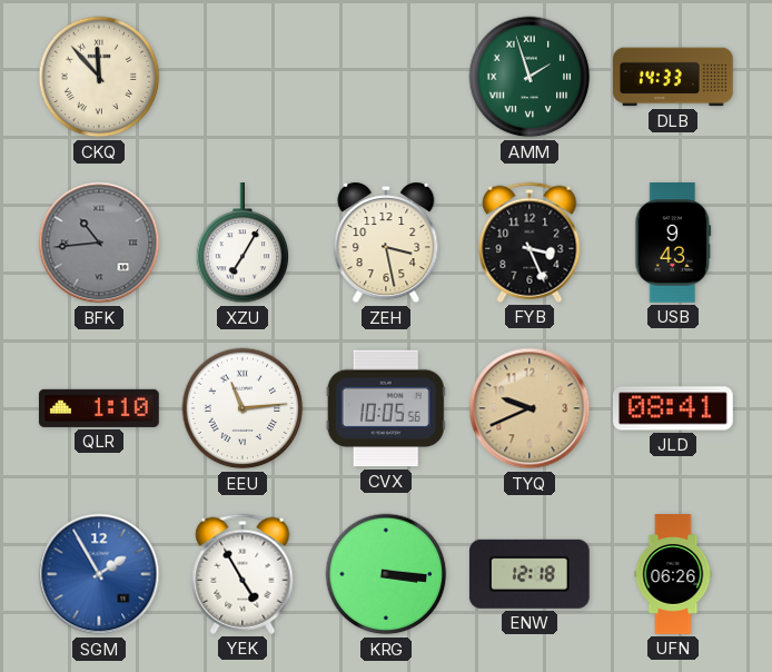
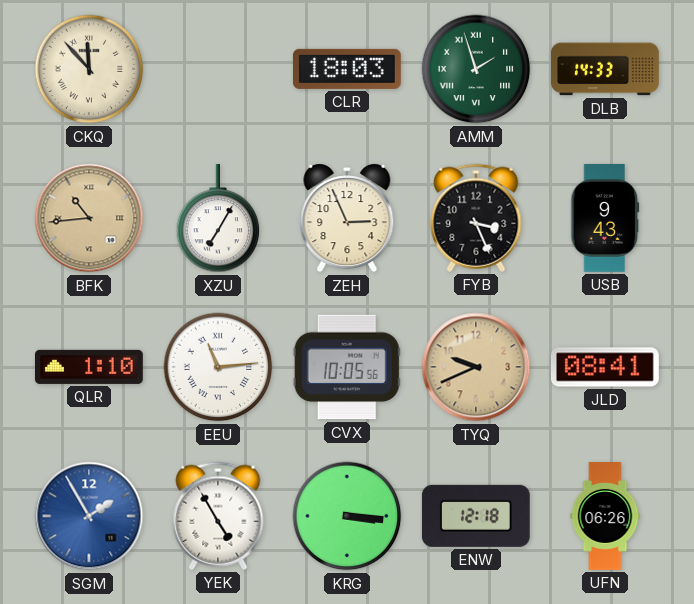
CLR: none -> 18:03
BFK dial: grey -> champagne
ZEH: 3:28 -> 2:56
